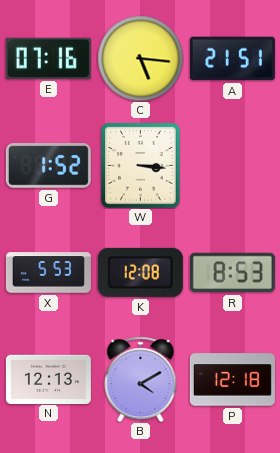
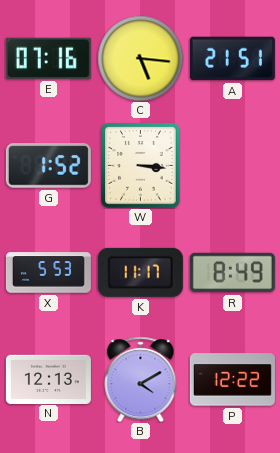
K: 12:08 -> 11:17
R: 8:53 -> 8:49
P: 12:18 -> 12:22
